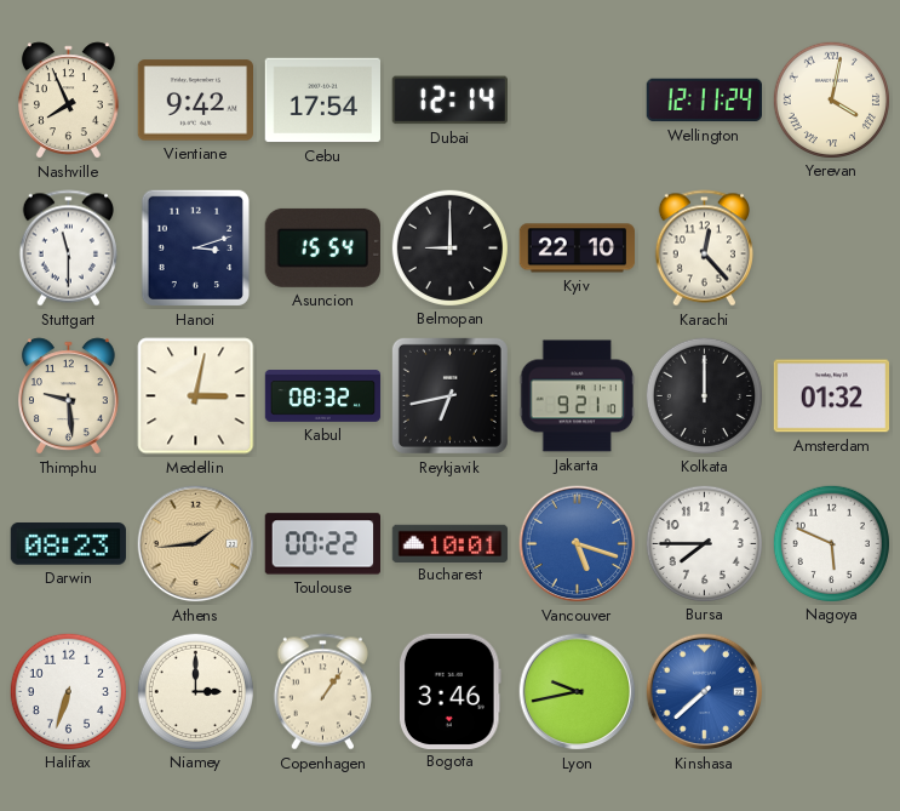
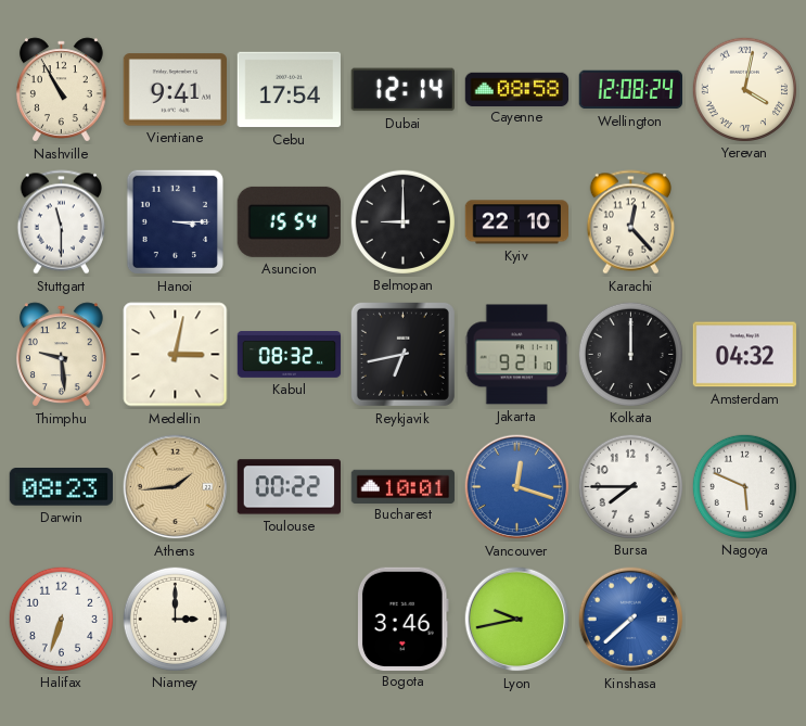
Nashville: 7:56 -> 10:55
Vientiane: 9:42 -> 9:41
Cayenne: none -> 08:58
Wellington: 12:11 -> 12:08
Hanoi: 3:12 -> 3:15
Amsterdam: 01:32 -> 04:32
Vancouver: 5:18 -> 12:18
Copenhagen: 1:06 -> none
